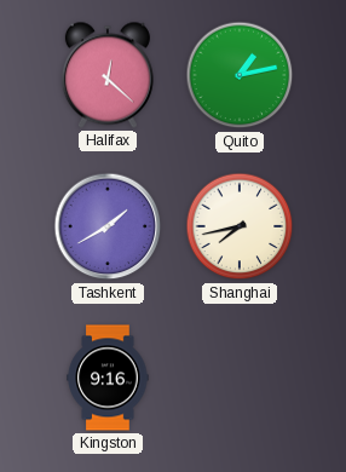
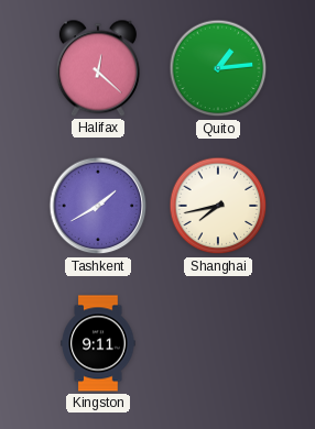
Quito: 1:13 -> 1:14
Kingston: 9:16 -> 9:11
